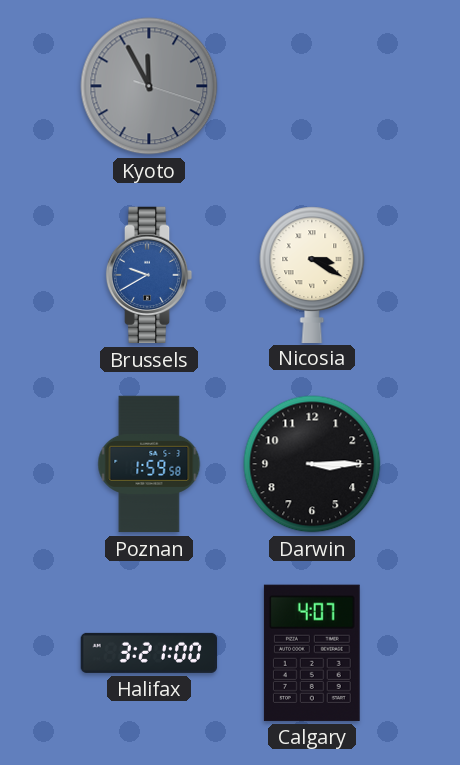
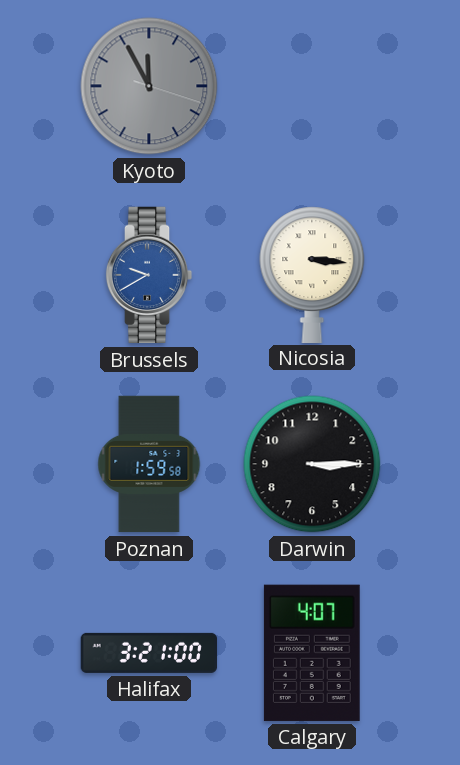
Nicosia: 3:20 -> 3:16
